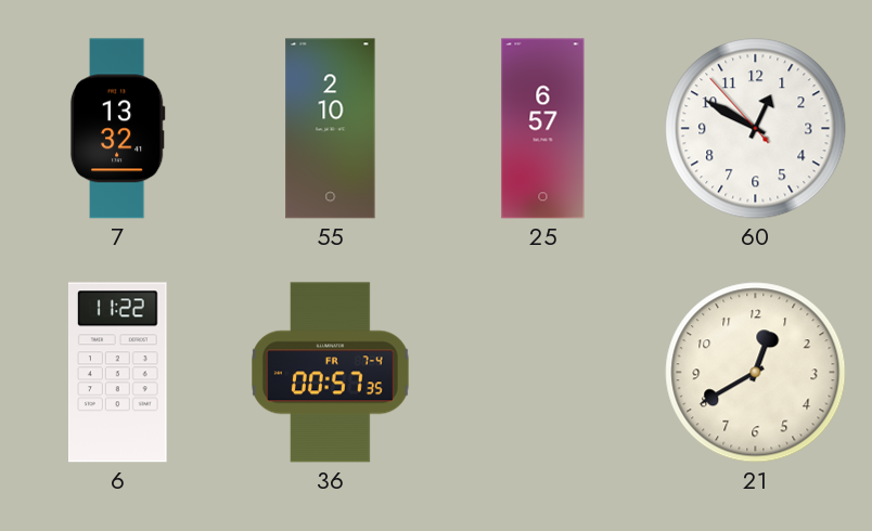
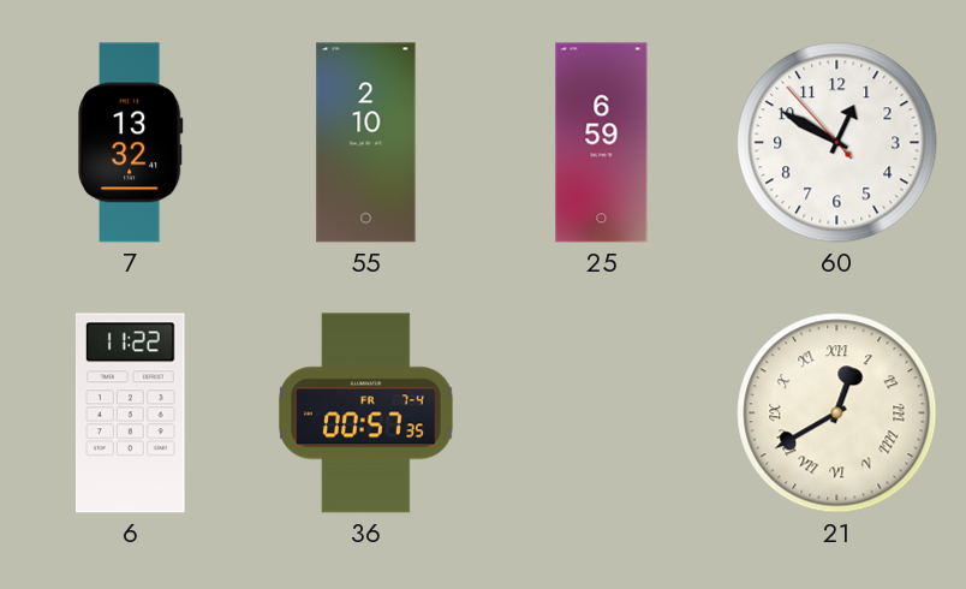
25: 6:57 -> 6:59
21 numerals: Arabic -> Roman
